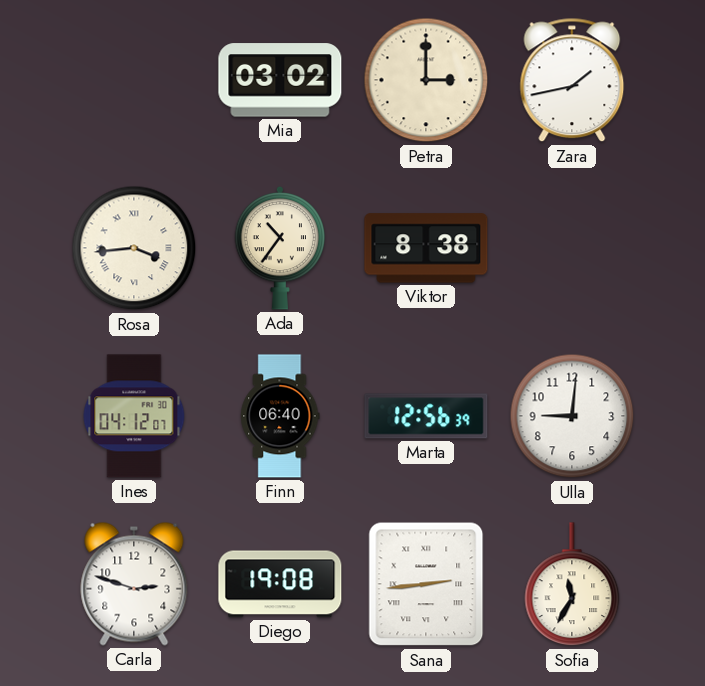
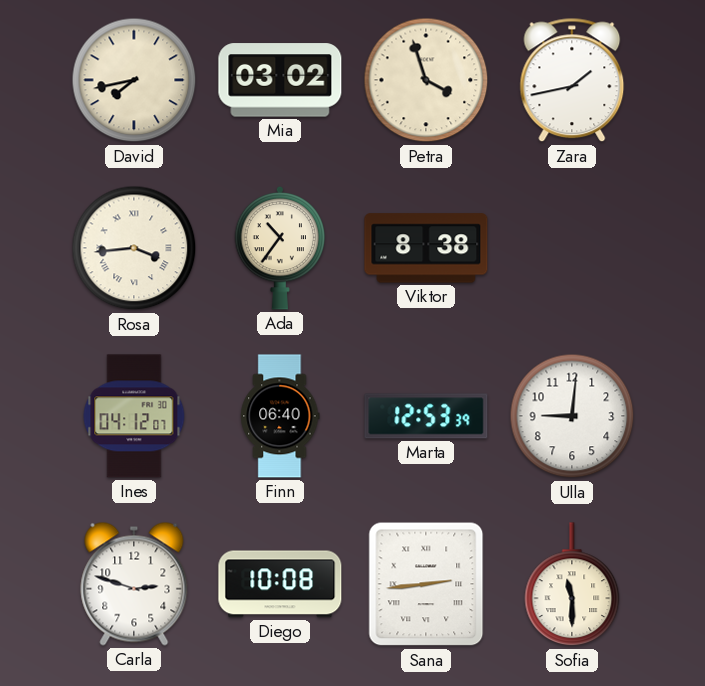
David: none -> 7:43
Petra: 3:00 -> 3:57
Marta: 12:56 -> 12:53
Diego: 19:08 -> 10:08
Sofia: 11:35 -> 11:30
